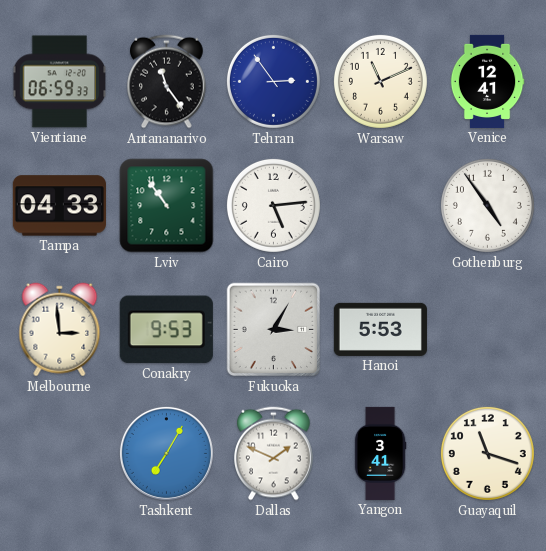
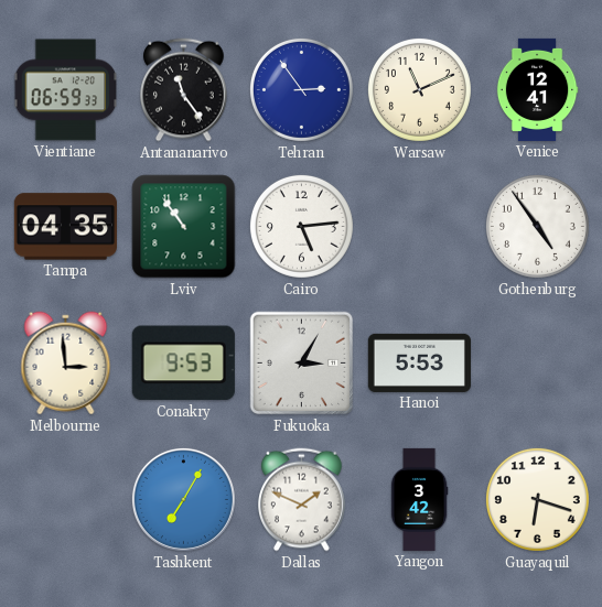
Tampa: 04:33 -> 04:35
Yangon: 3:41 -> 3:42
Guayaquil: 11:18 -> 6:18
